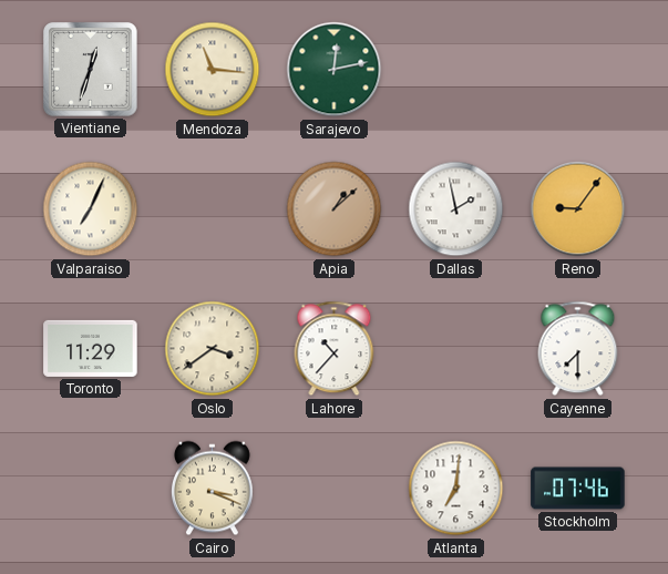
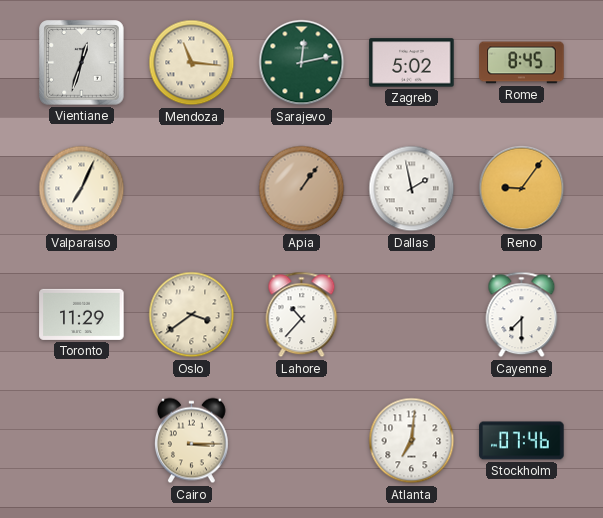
Zagreb: none -> 5:02
Rome: none -> 8:45
Apia: 1:08 -> 1:06
Cairo: 3:19 -> 3:15
